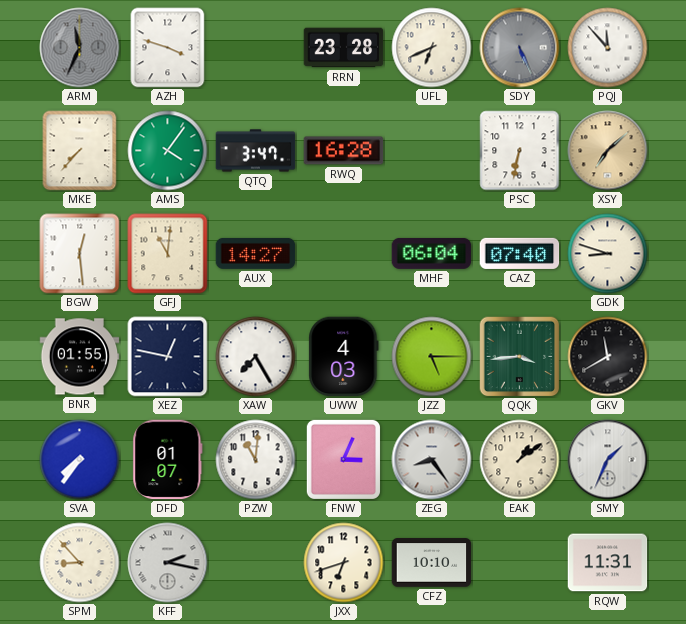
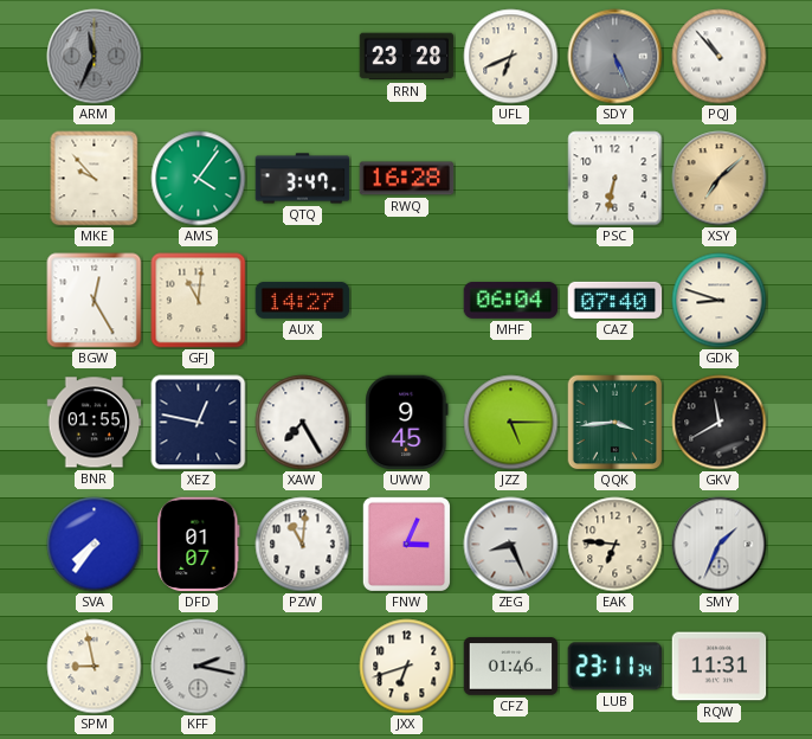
AZH: 3:48 -> none
PQJ: 11:53 -> 10:53
MKE: 7:37 -> 9:53
BGW: 12:29 -> 12:25
UWW: 4:03 -> 9:45
ZEG: 8:24 -> 8:26
EAK: 1:09 -> 6:46
SPM: 8:53 -> 8:58
CFZ: 10:10 -> 01:46
LUB: none -> 23:11
